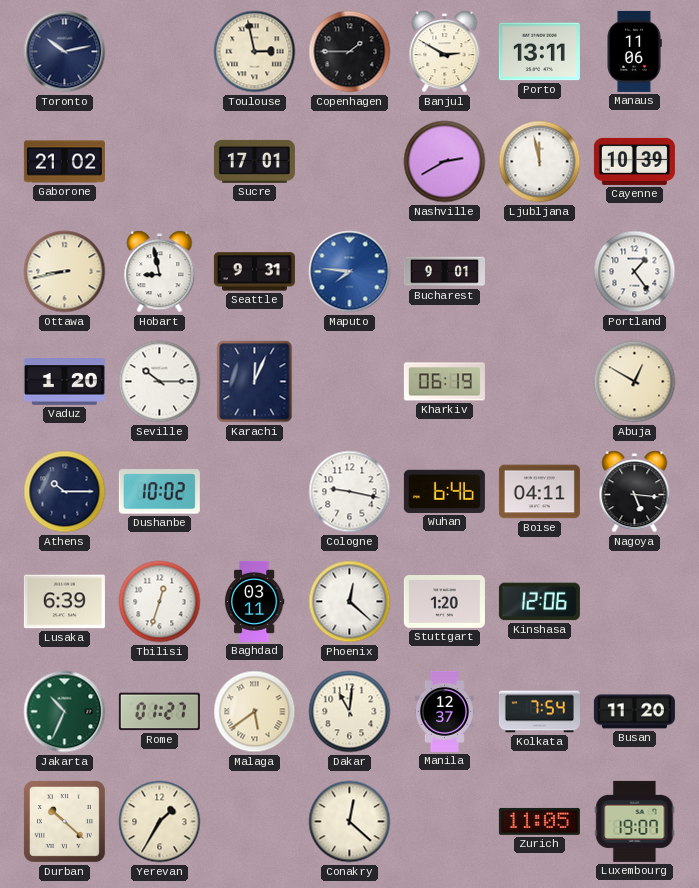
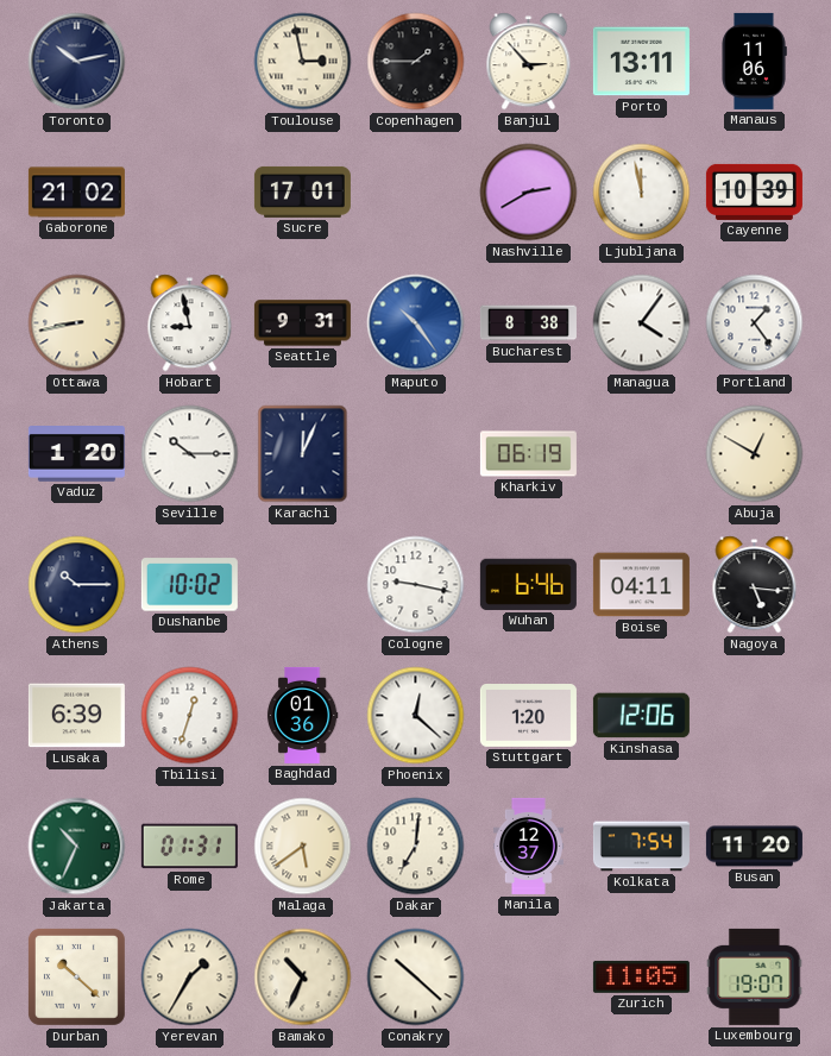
Banjul: 2:50 -> 2:53
Maputo: 7:46 -> 10:24
Bucharest: 9:01 -> 8:38
Managua: none -> 4:06
Baghdad: 03:11 -> 01:36
Rome: 01:27 -> 01:31
Dakar: 11:01 -> 7:01
Bamako: none -> 10:34
Conakry: 12:22 -> 10:22
